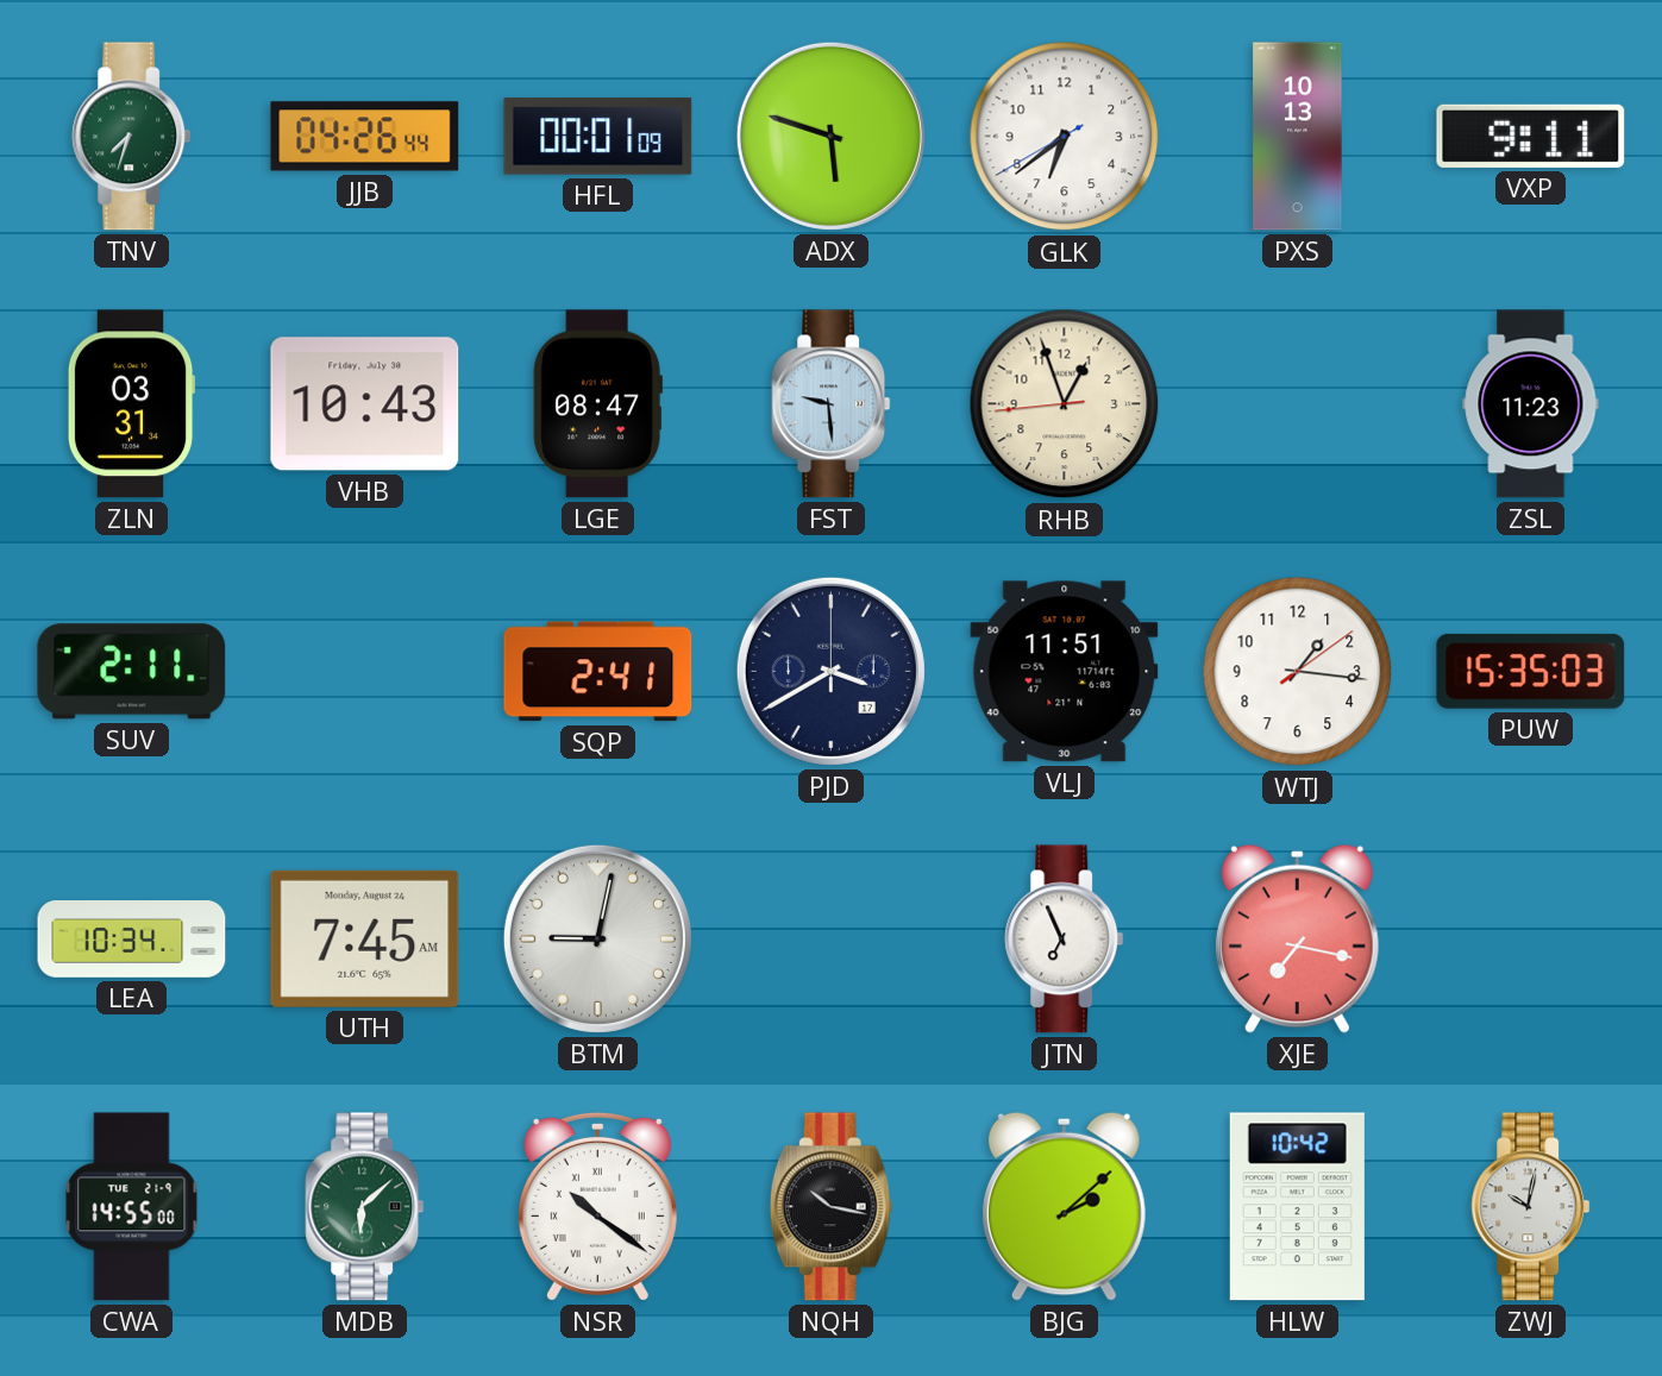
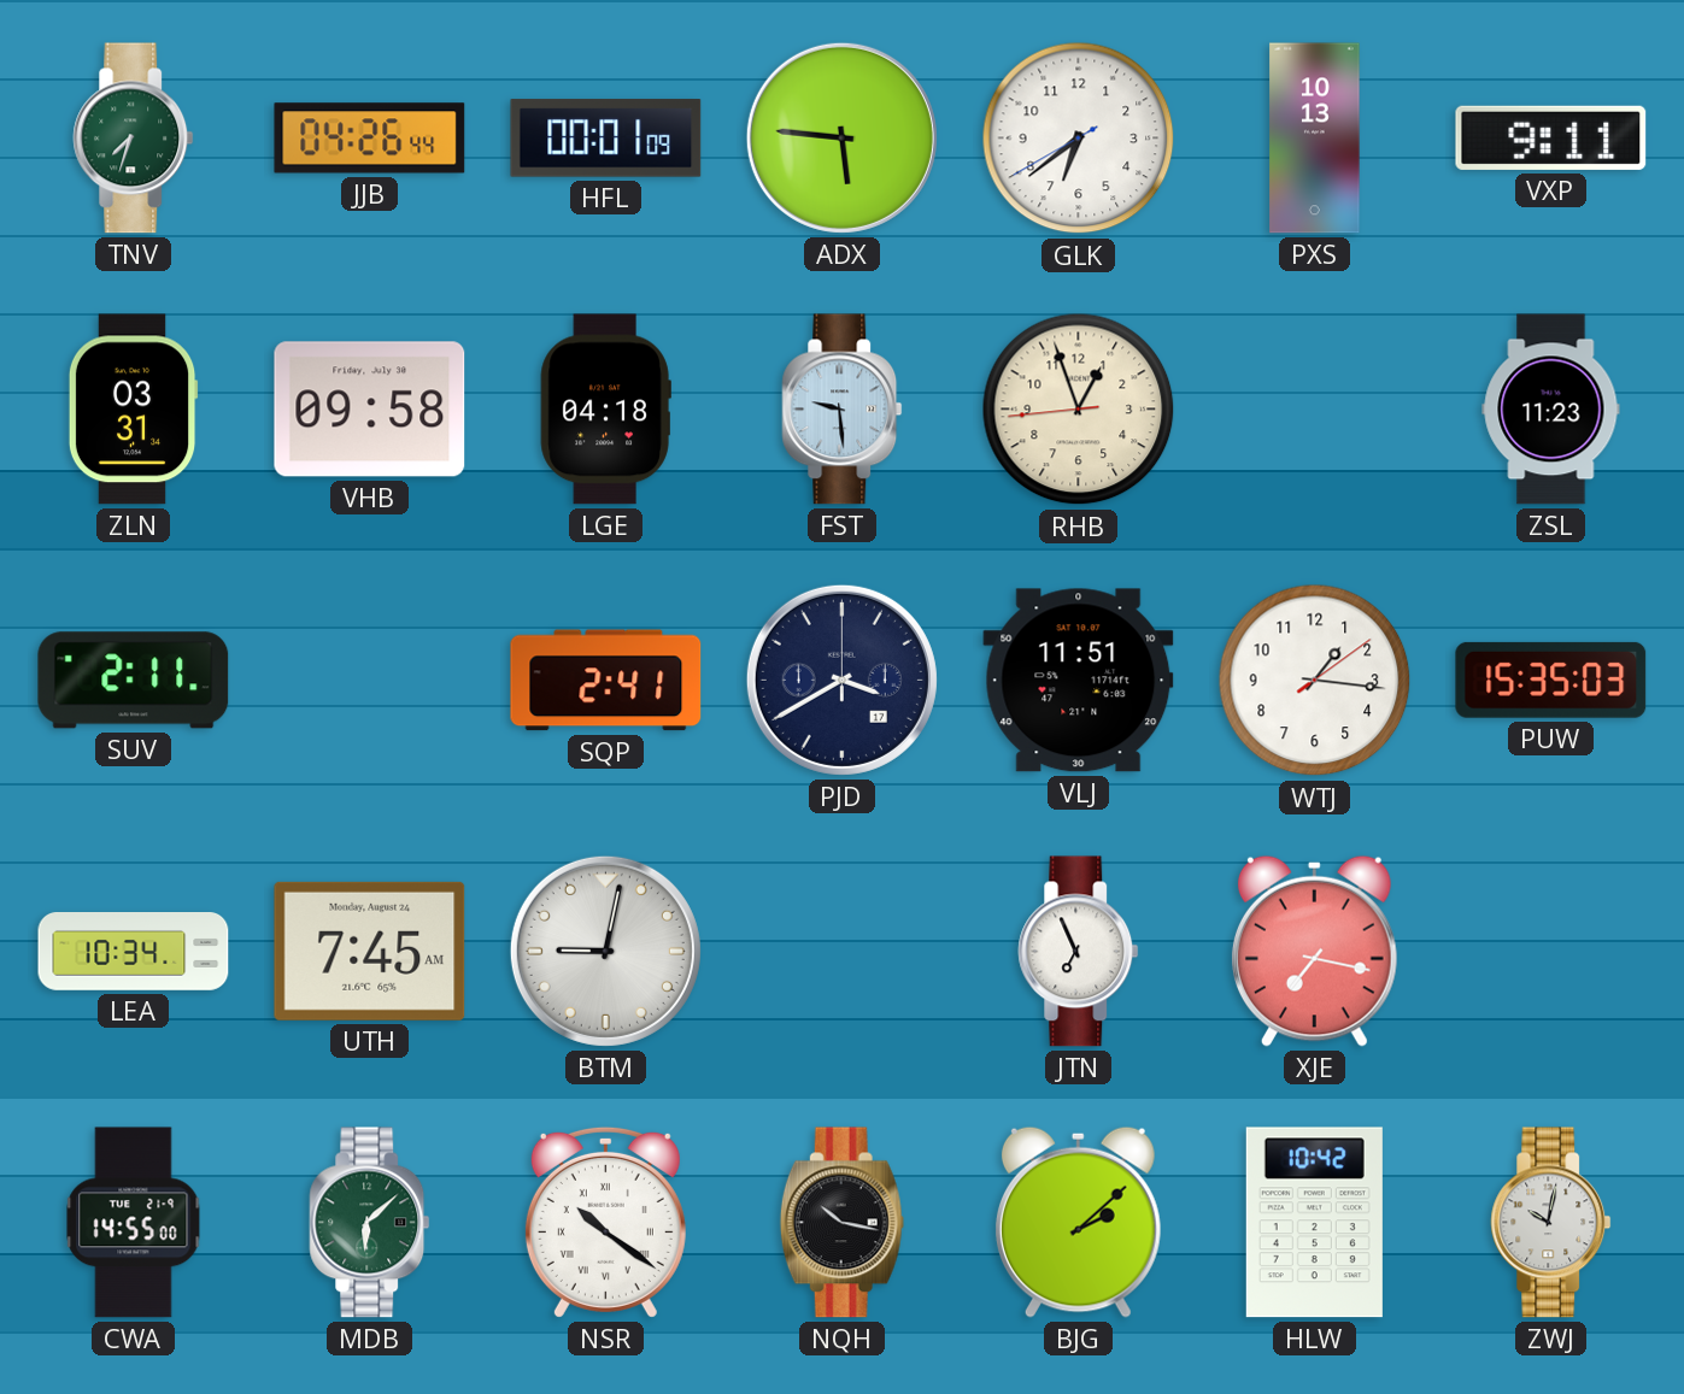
ADX: 5:48 -> 5:46
VHB: 10:43 -> 09:58
LGE: 08:47 -> 04:18
